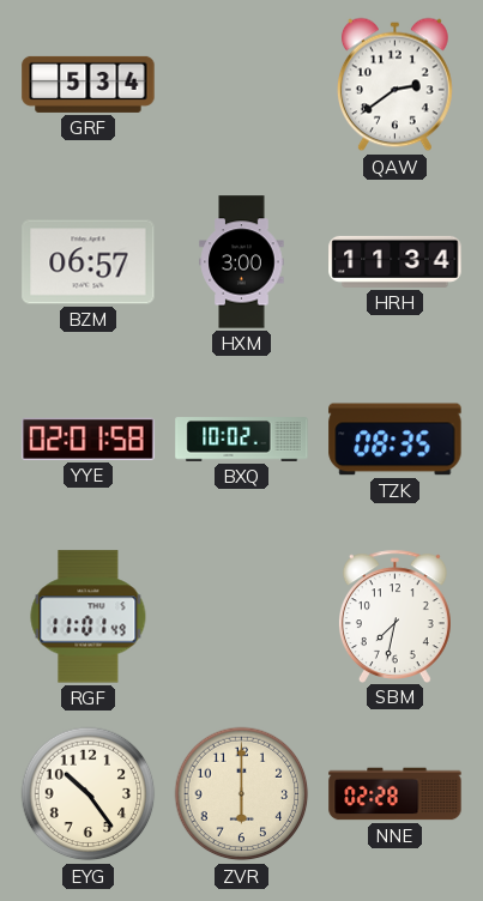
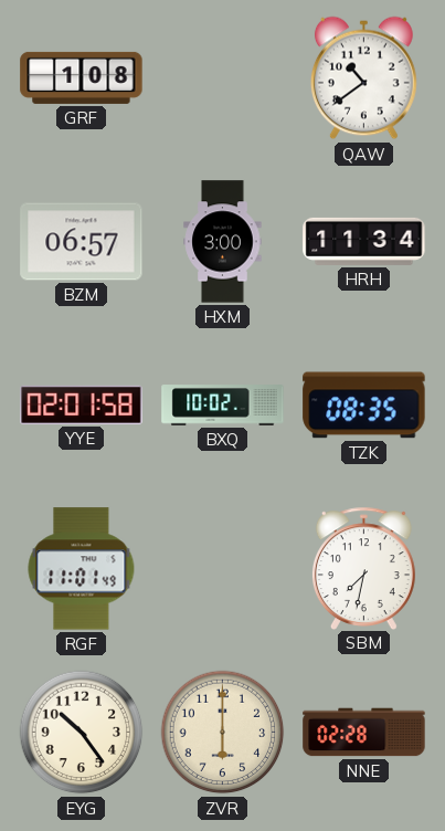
GRF: 5:34 -> 1:08
QAW: 2:39 -> 10:39
